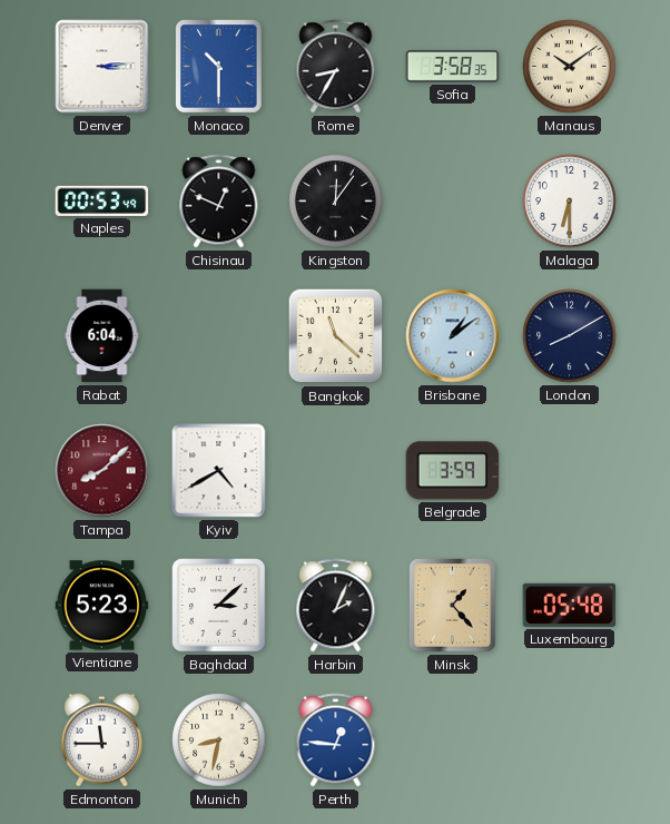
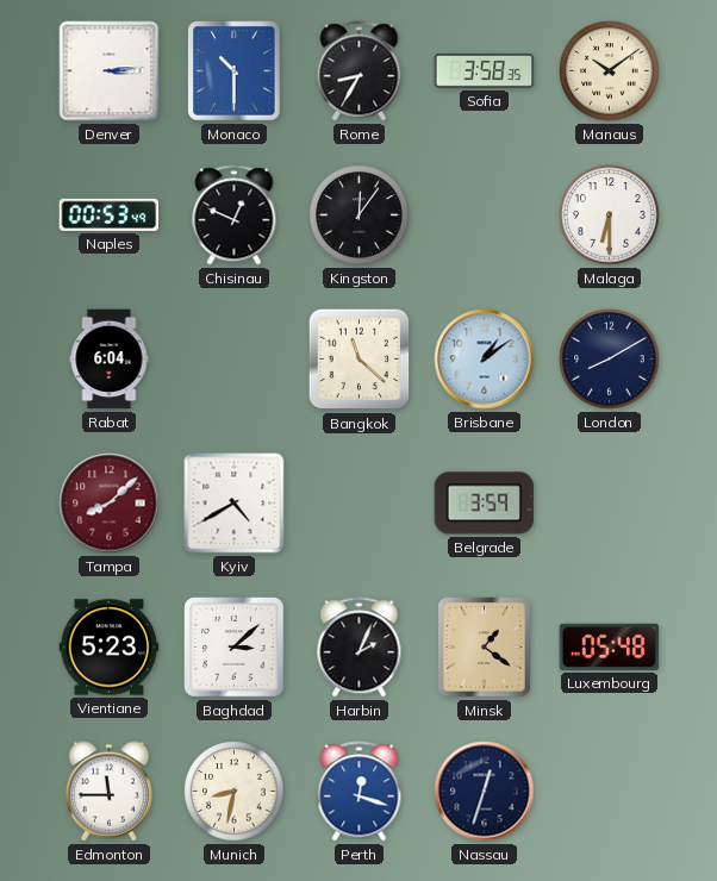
Minsk: 1:23 -> 1:21
Perth: 12:46 -> 12:18
Nassau: none -> 12:33
